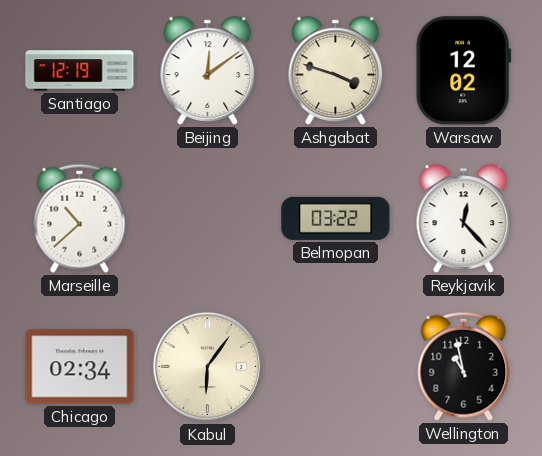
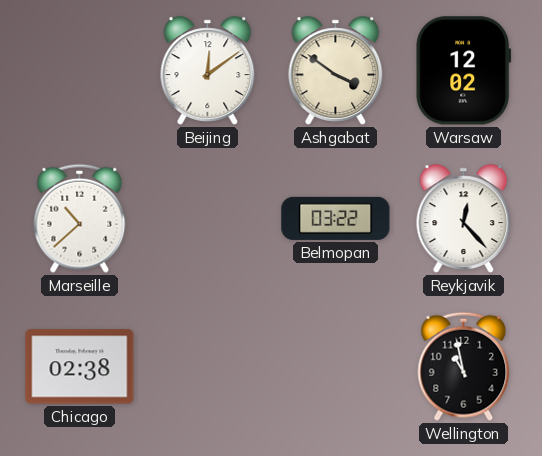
Santiago: 12:19 -> none
Ashgabat: 3:48 -> 3:51
Chicago: 02:34 -> 02:38
Kabul: 6:06 -> none
